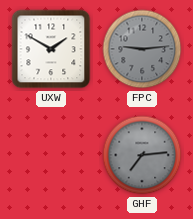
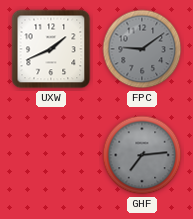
UXW: 1:50 -> 1:41
FPC: 9:14 -> 9:09
